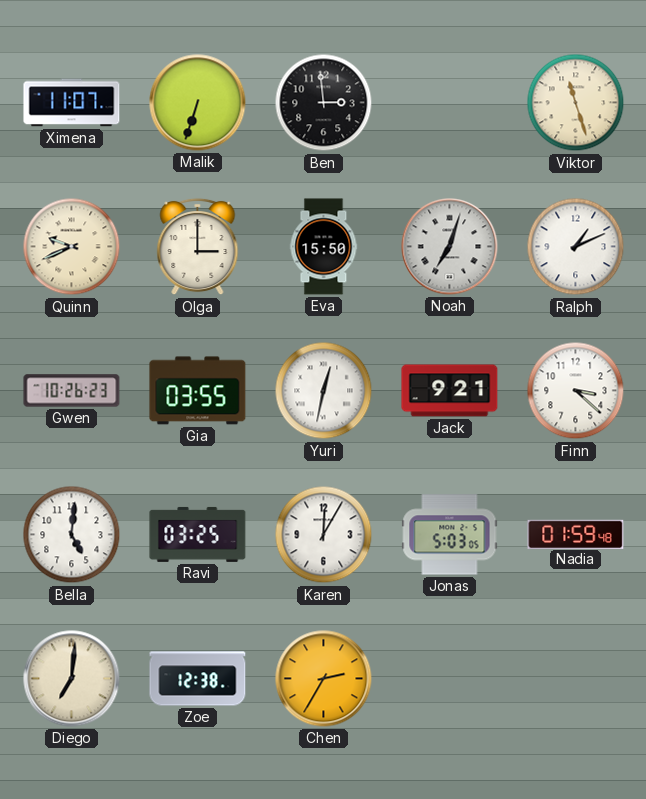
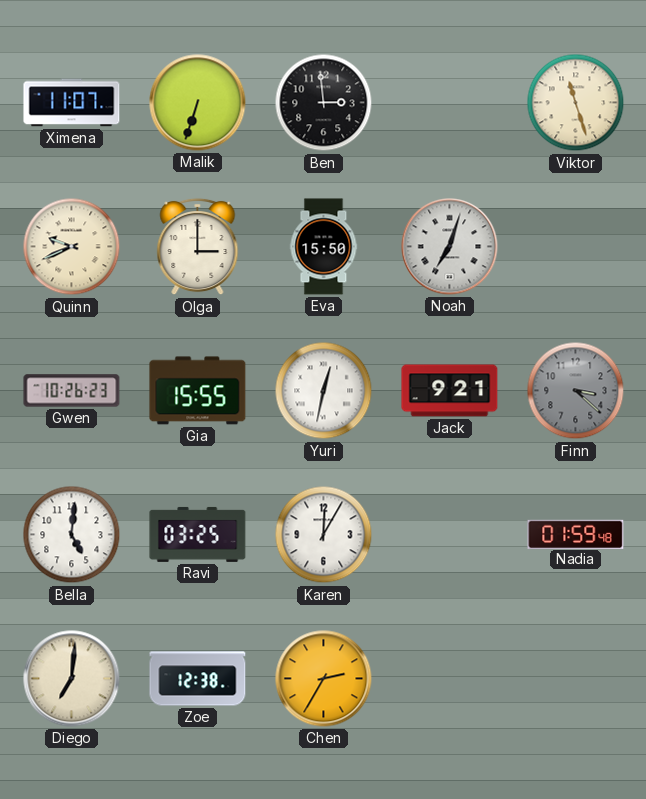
Ralph: 1:11 -> none
Gia: 03:55 -> 15:55
Finn dial: white -> grey
Jonas: 5:03 -> none
